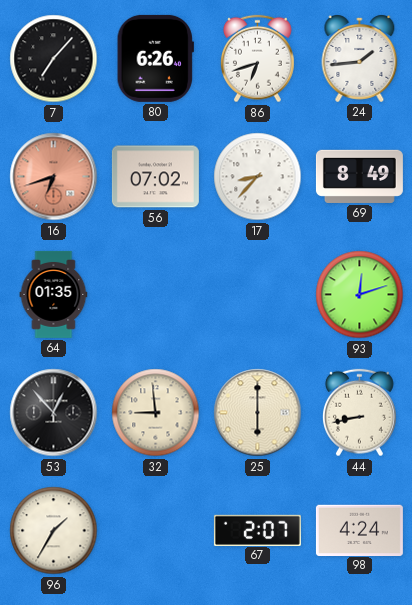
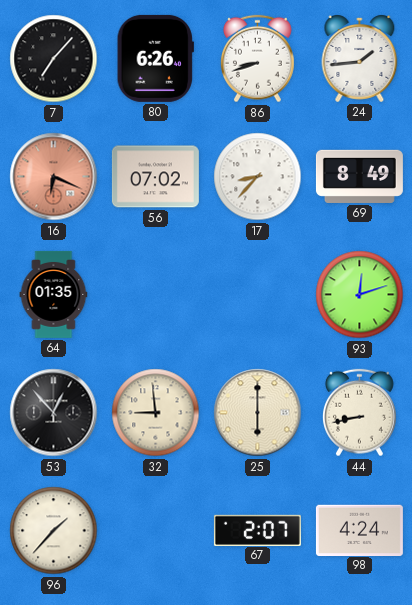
86: 6:42 -> 8:42
16: 6:42 -> 6:19
96: 1:35 -> 1:37
